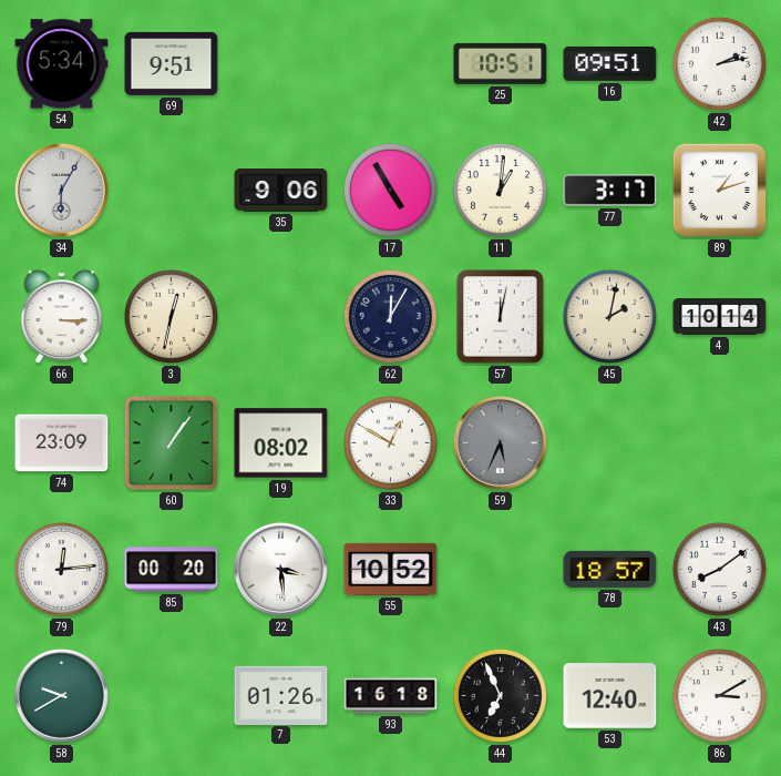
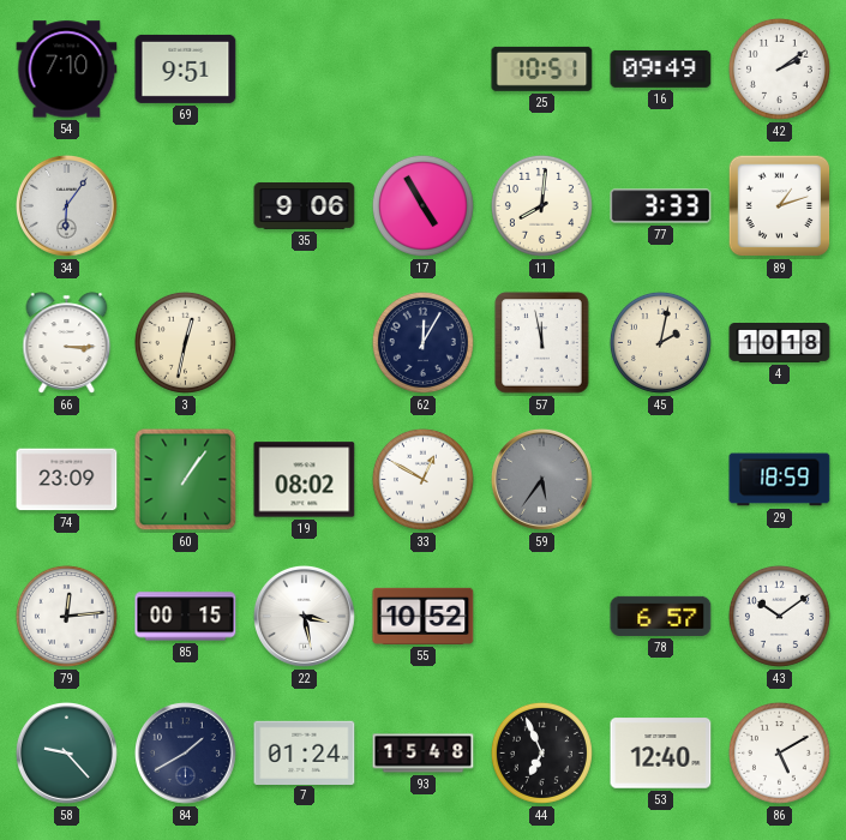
54: 5:34 -> 7:10
16: 09:51 -> 09:49
42: 2:13 -> 2:09
34: 6:05 -> 6:06
11: 1:01 -> 8:01
77: 3:17 -> 3:33
57: 12:02 -> 11:58
4: 10:14 -> 10:18
59: 5:34 -> 5:36
29: none -> 18:59
85: 00:20 -> 00:15
22: 3:29 -> 3:28
78: 18:57 -> 6:57
43: 8:09 -> 10:09
58: 9:40 -> 9:23
84: none -> 1:40
7: 01:26 -> 01:24
93: 16:18 -> 15:48
86: 3:10 -> 5:10
